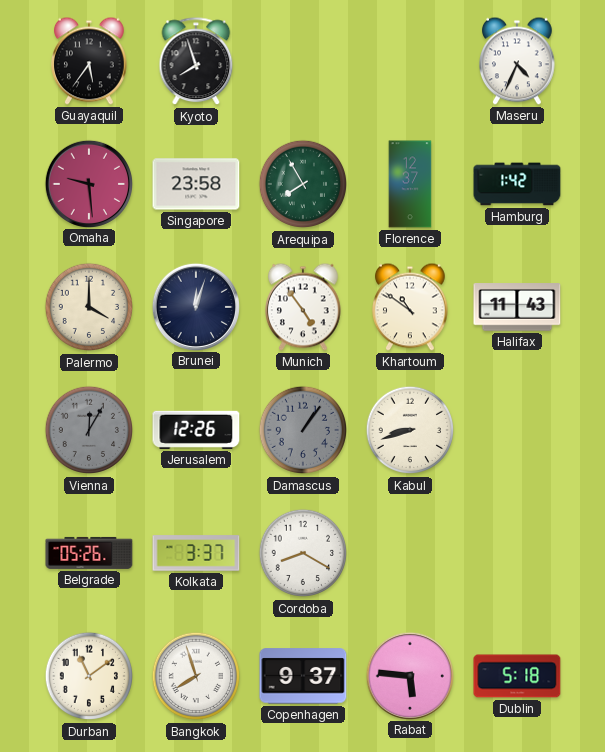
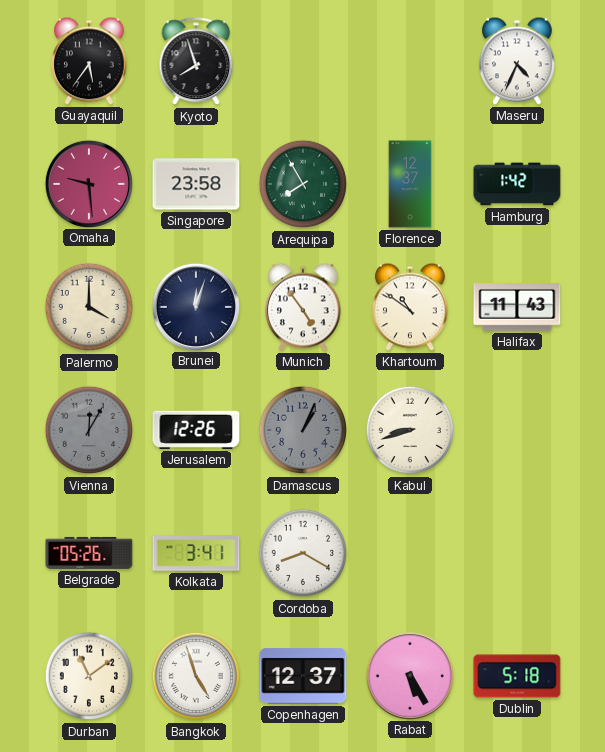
Damascus: 1:06 -> 1:04
Kolkata: 3:37 -> 3:41
Bangkok: 7:57 -> 4:57
Copenhagen: 9:37 -> 12:37
Rabat: 5:46 -> 5:25
